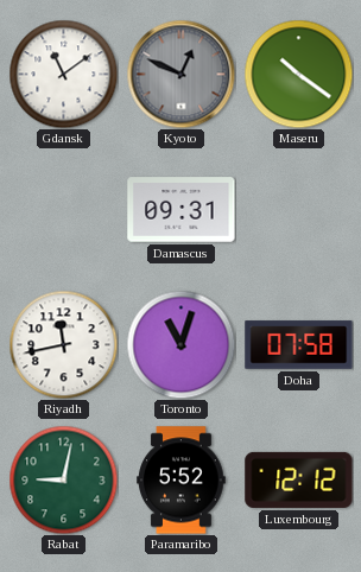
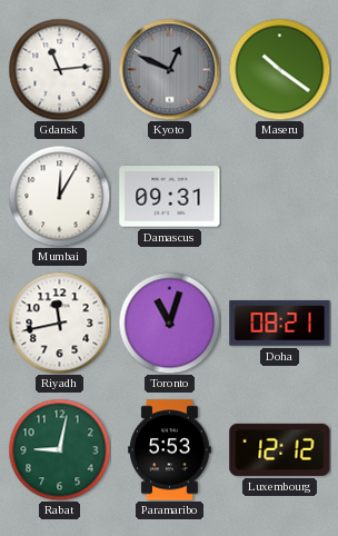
Gdansk: 11:09 -> 11:14
Mumbai: none -> 12:05
Doha: 07:58 -> 08:21
Paramaribo: 5:52 -> 5:53
